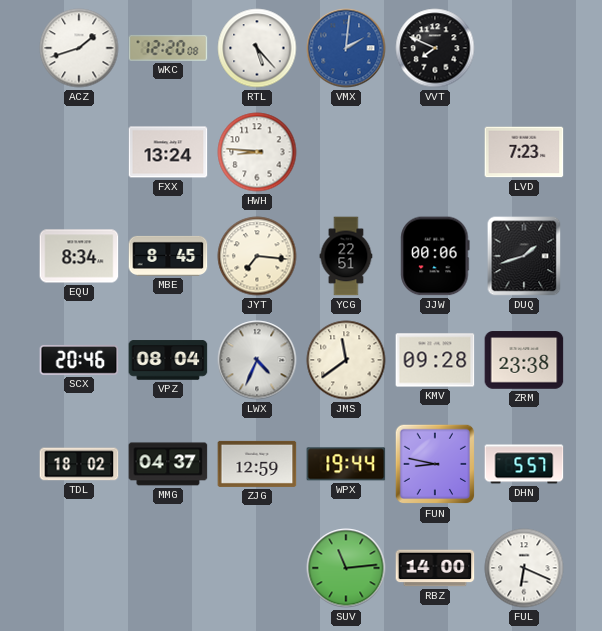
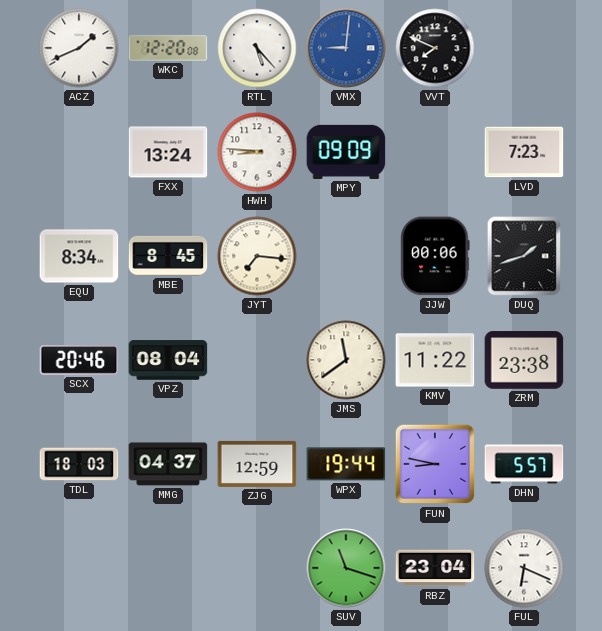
ACZ: 1:42 -> 1:41
VMX: 2:01 -> 9:01
MPY: none -> 09:09
YCG: 22:51 -> none
LWX: 4:34 -> none
KMV: 09:28 -> 11:22
TDL: 18:02 -> 18:03
SUV: 11:14 -> 11:18
RBZ: 14:00 -> 23:04
